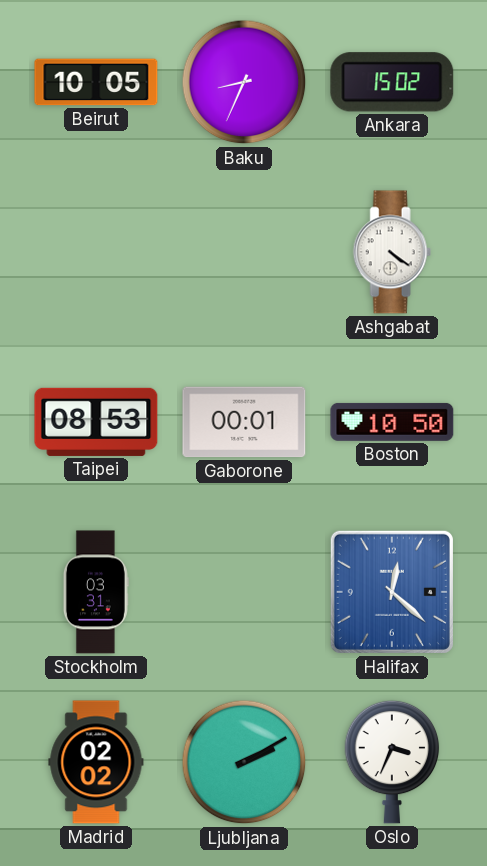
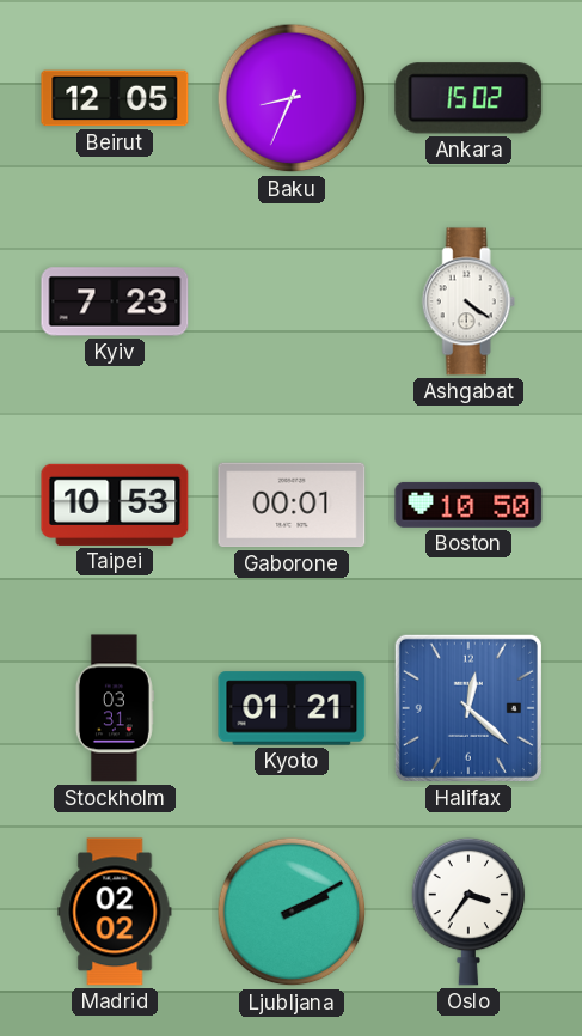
Beirut: 10:05 -> 12:05
Kyiv: none -> 7:23
Taipei: 08:53 -> 10:53
Kyoto: none -> 01:21
Oslo: 3:34 -> 3:36
